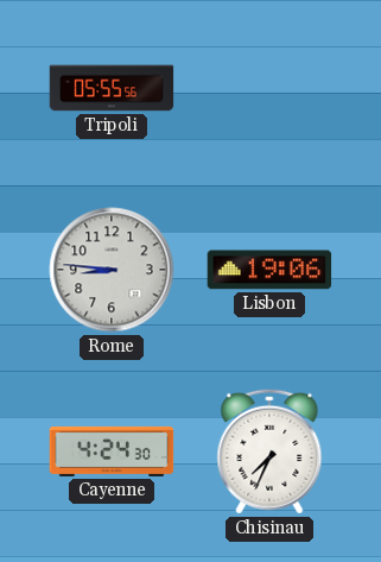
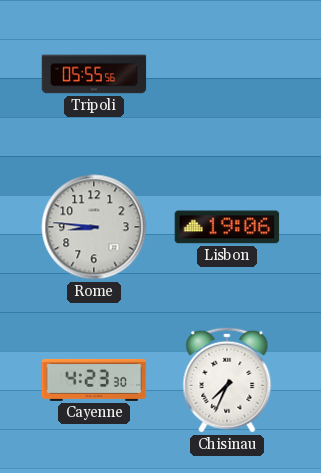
Cayenne: 4:24 -> 4:23
